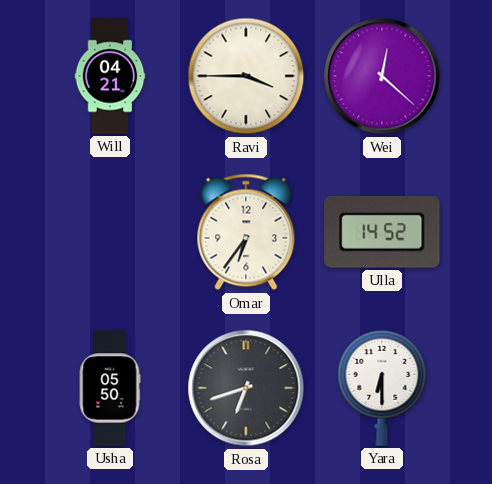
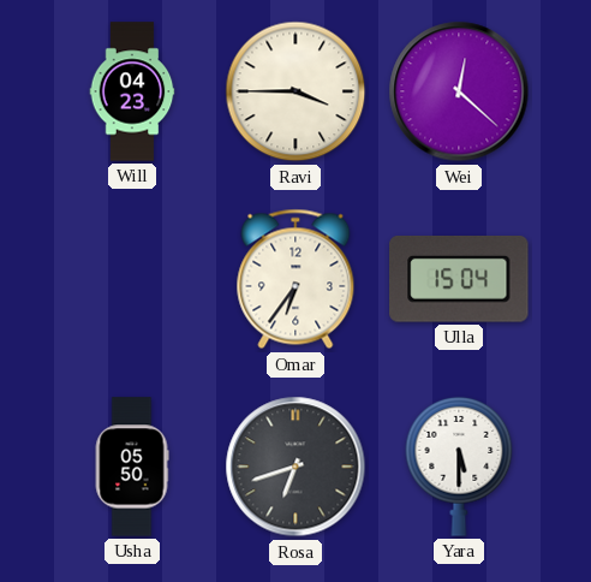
Will: 04:21 -> 04:23
Ulla: 14:52 -> 15:04
Yara: 6:30 -> 5:30
